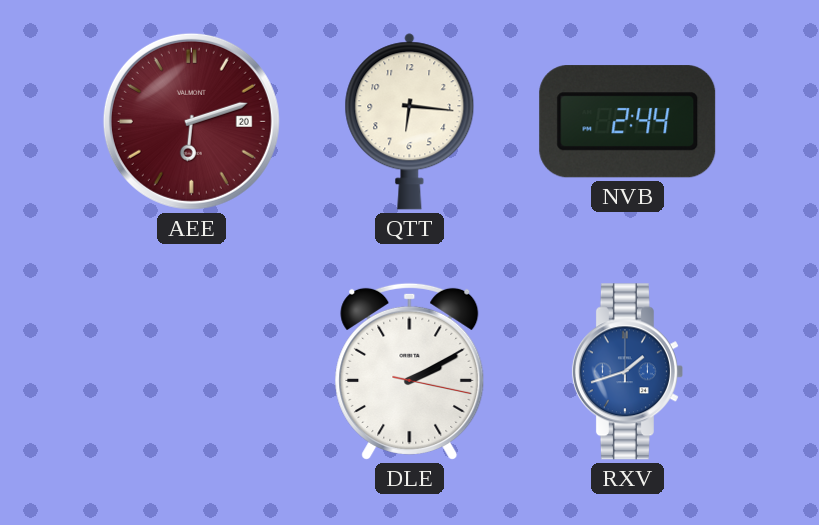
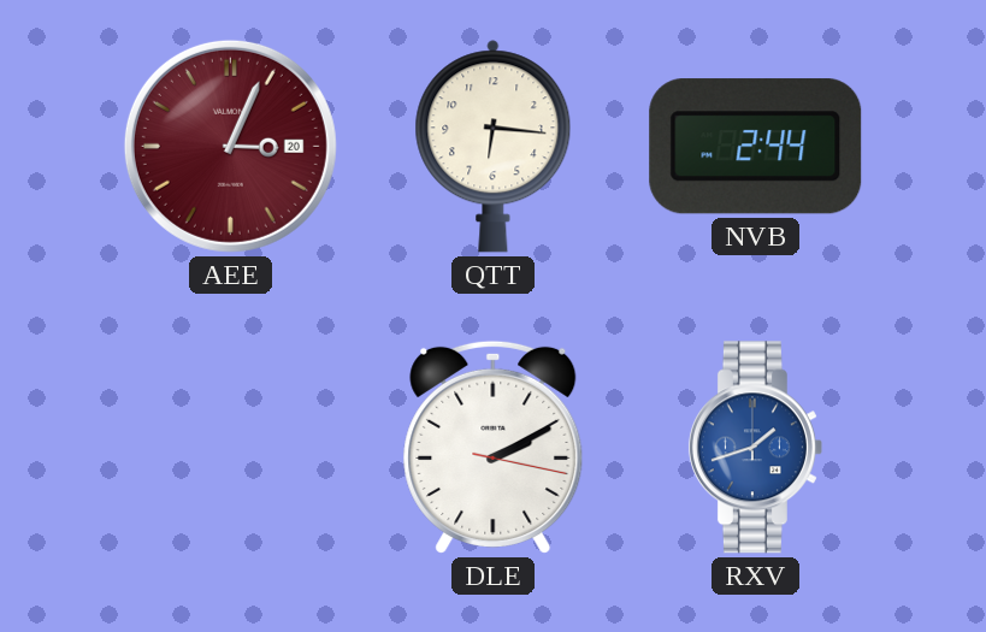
AEE: 6:12 -> 3:04
